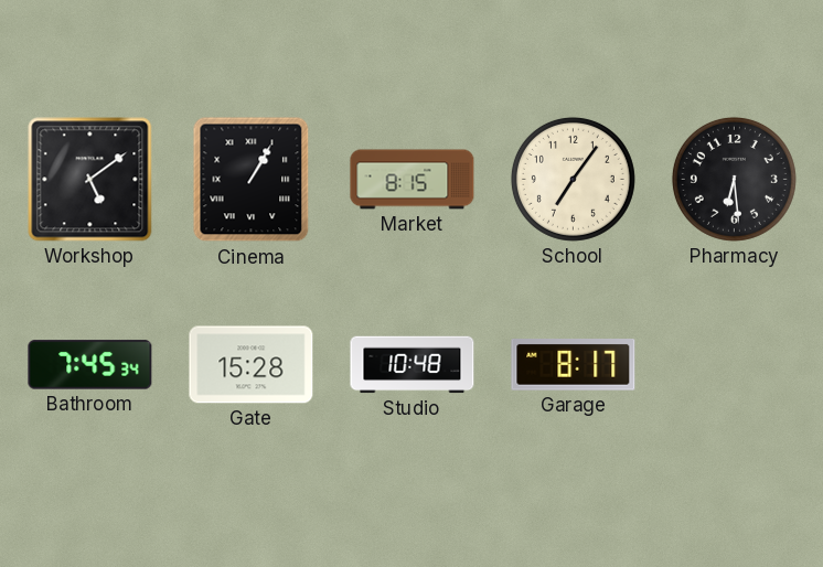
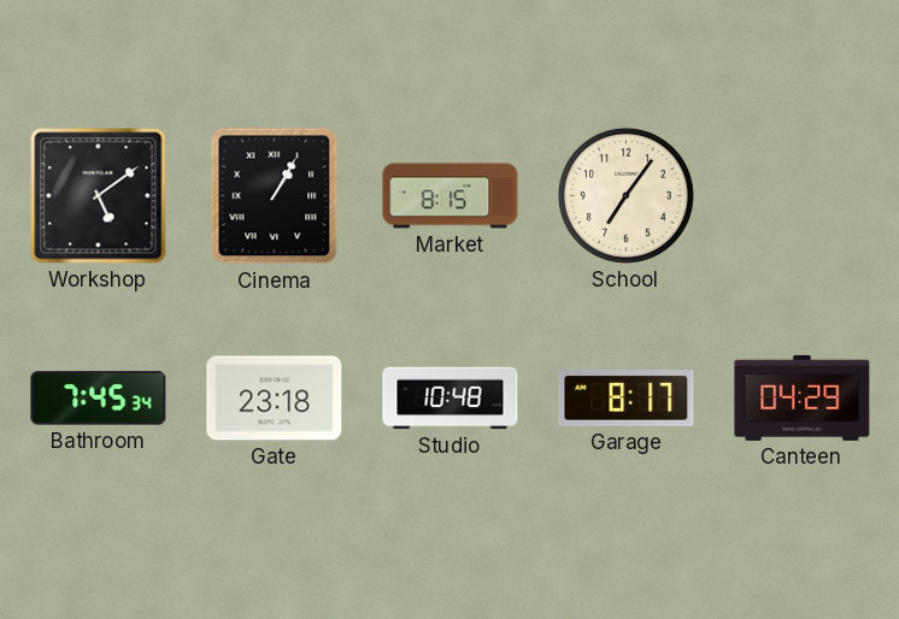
Pharmacy: 6:29 -> none
Gate: 15:28 -> 23:18
Canteen: none -> 04:29
